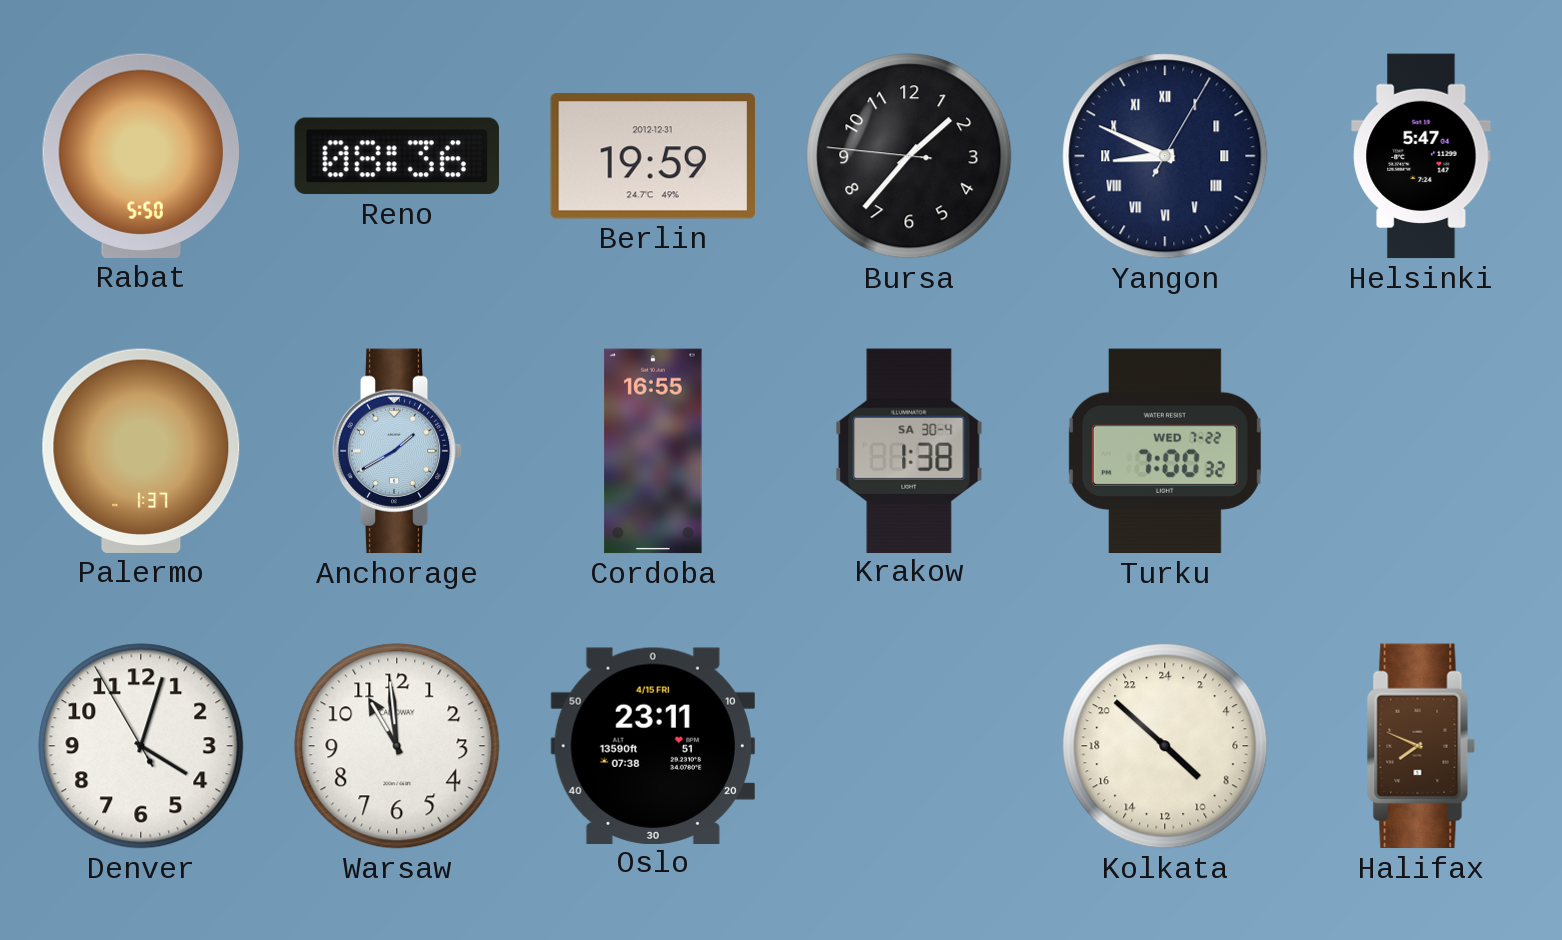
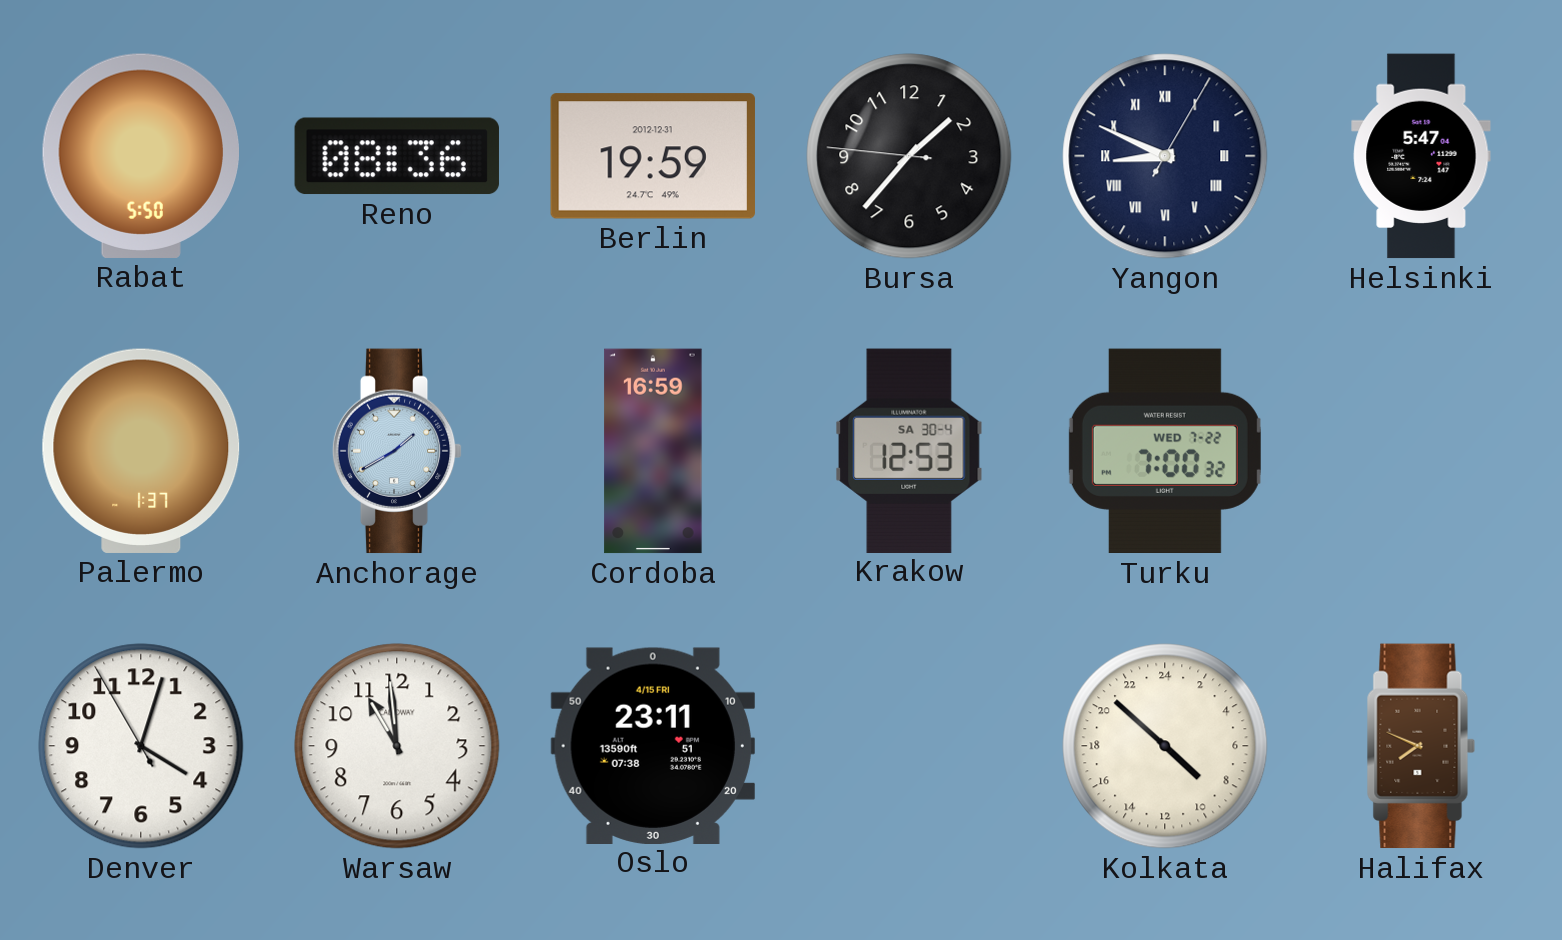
Cordoba: 16:55 -> 16:59
Krakow: 1:38 -> 12:53
